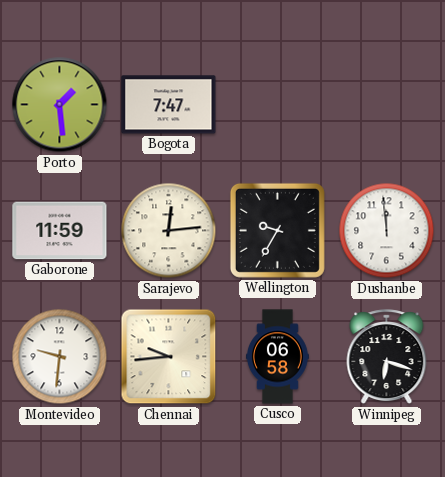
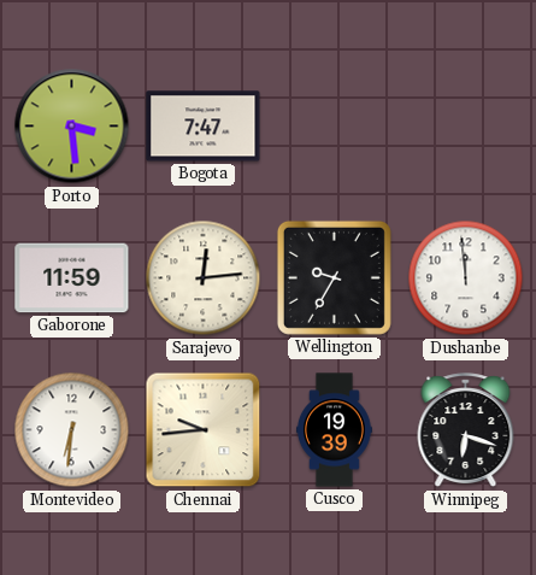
Porto: 1:29 -> 3:29
Montevideo: 9:31 -> 6:31
Cusco: 06:58 -> 19:39
